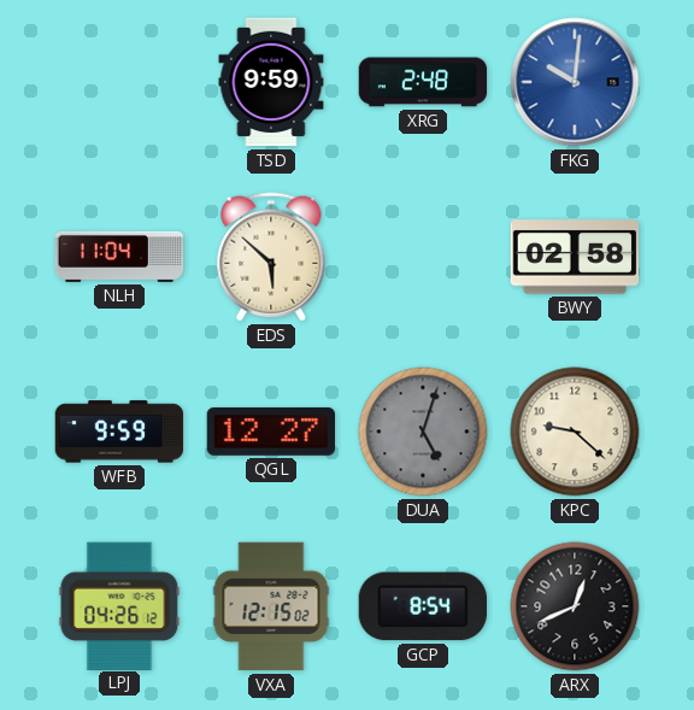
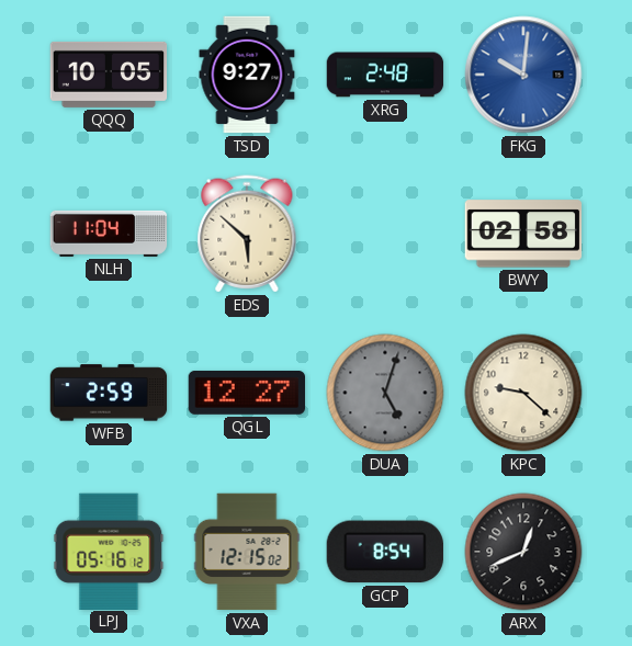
QQQ: none -> 10:05
TSD: 9:59 -> 9:27
WFB: 9:59 -> 2:59
LPJ: 04:26 -> 05:16
